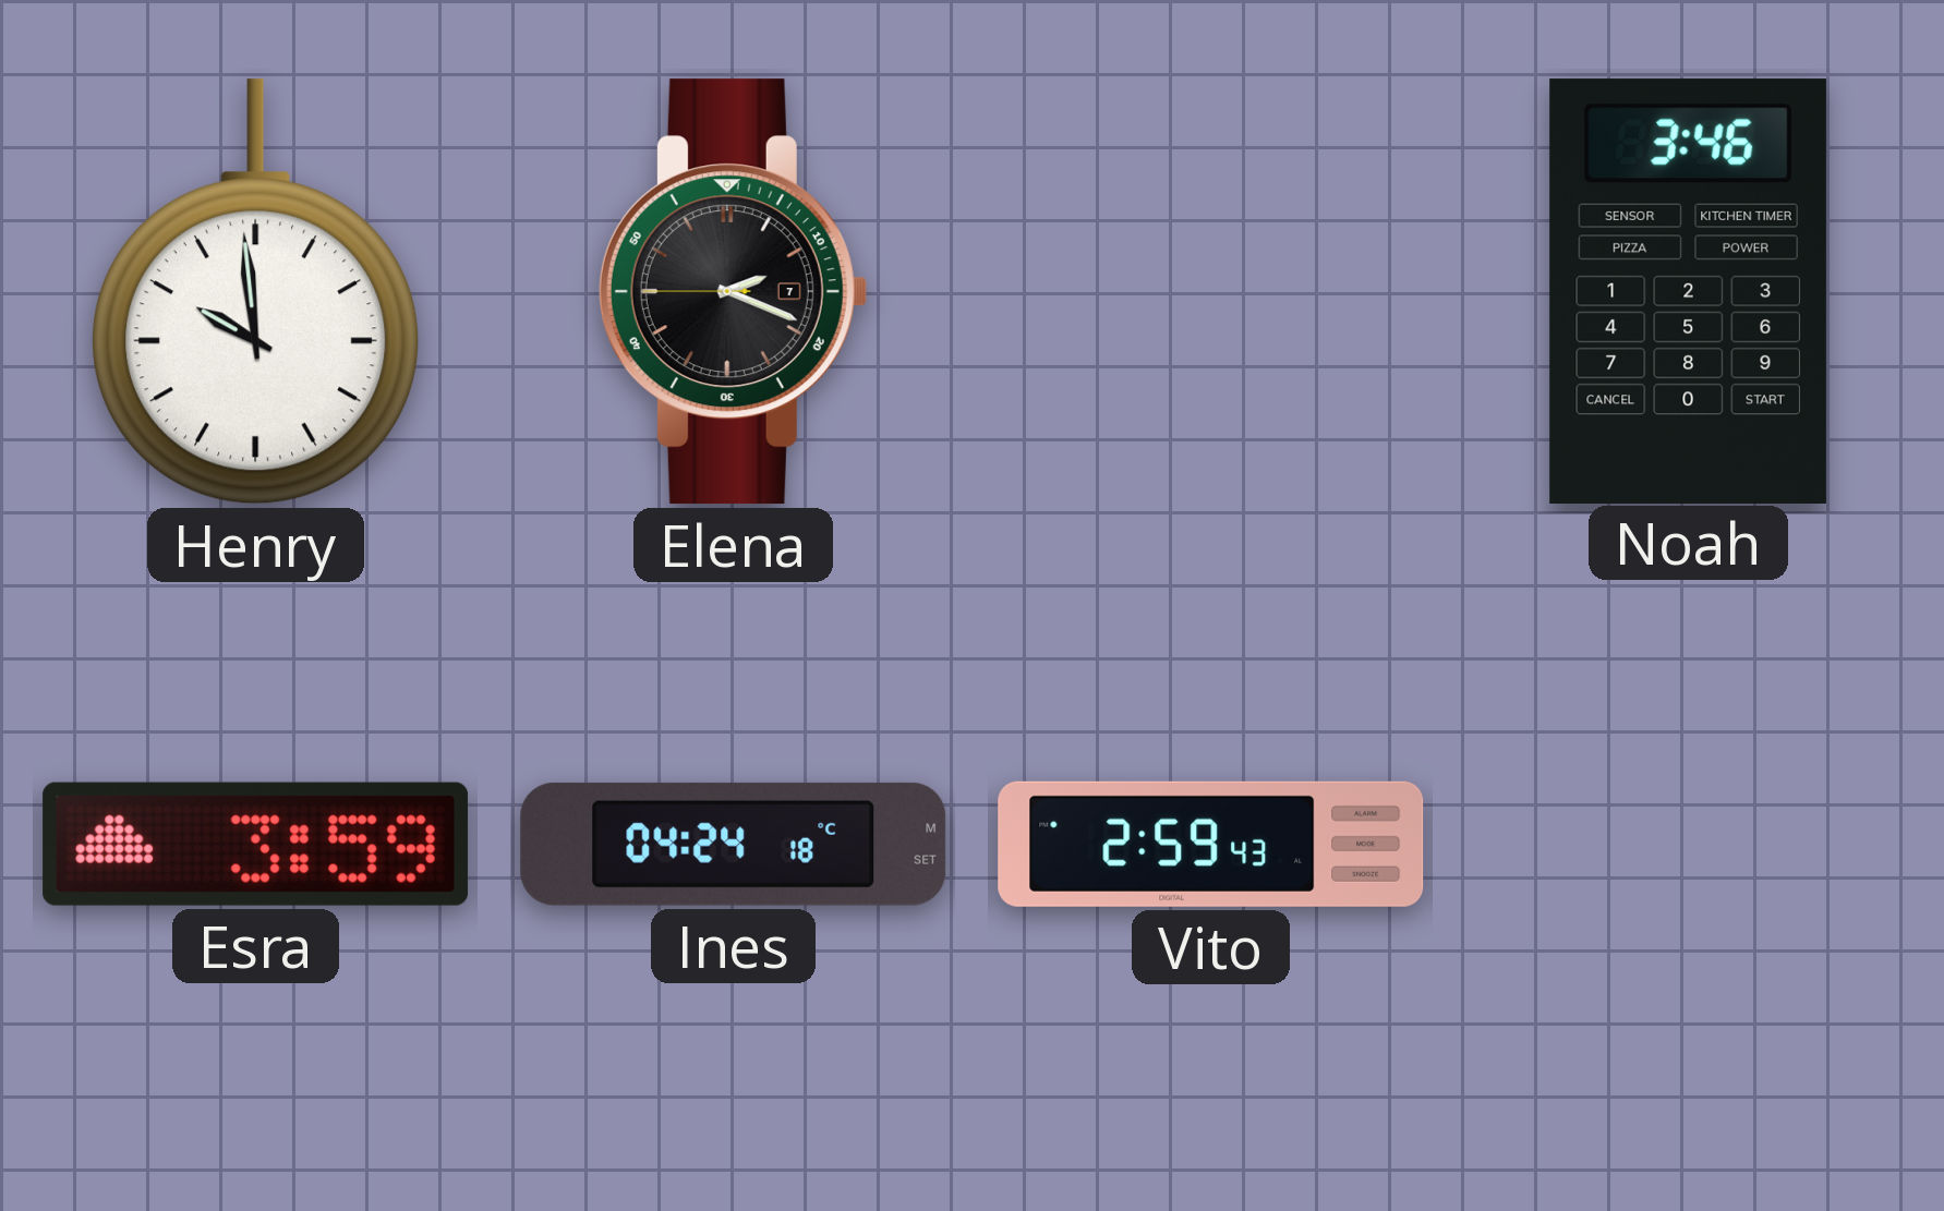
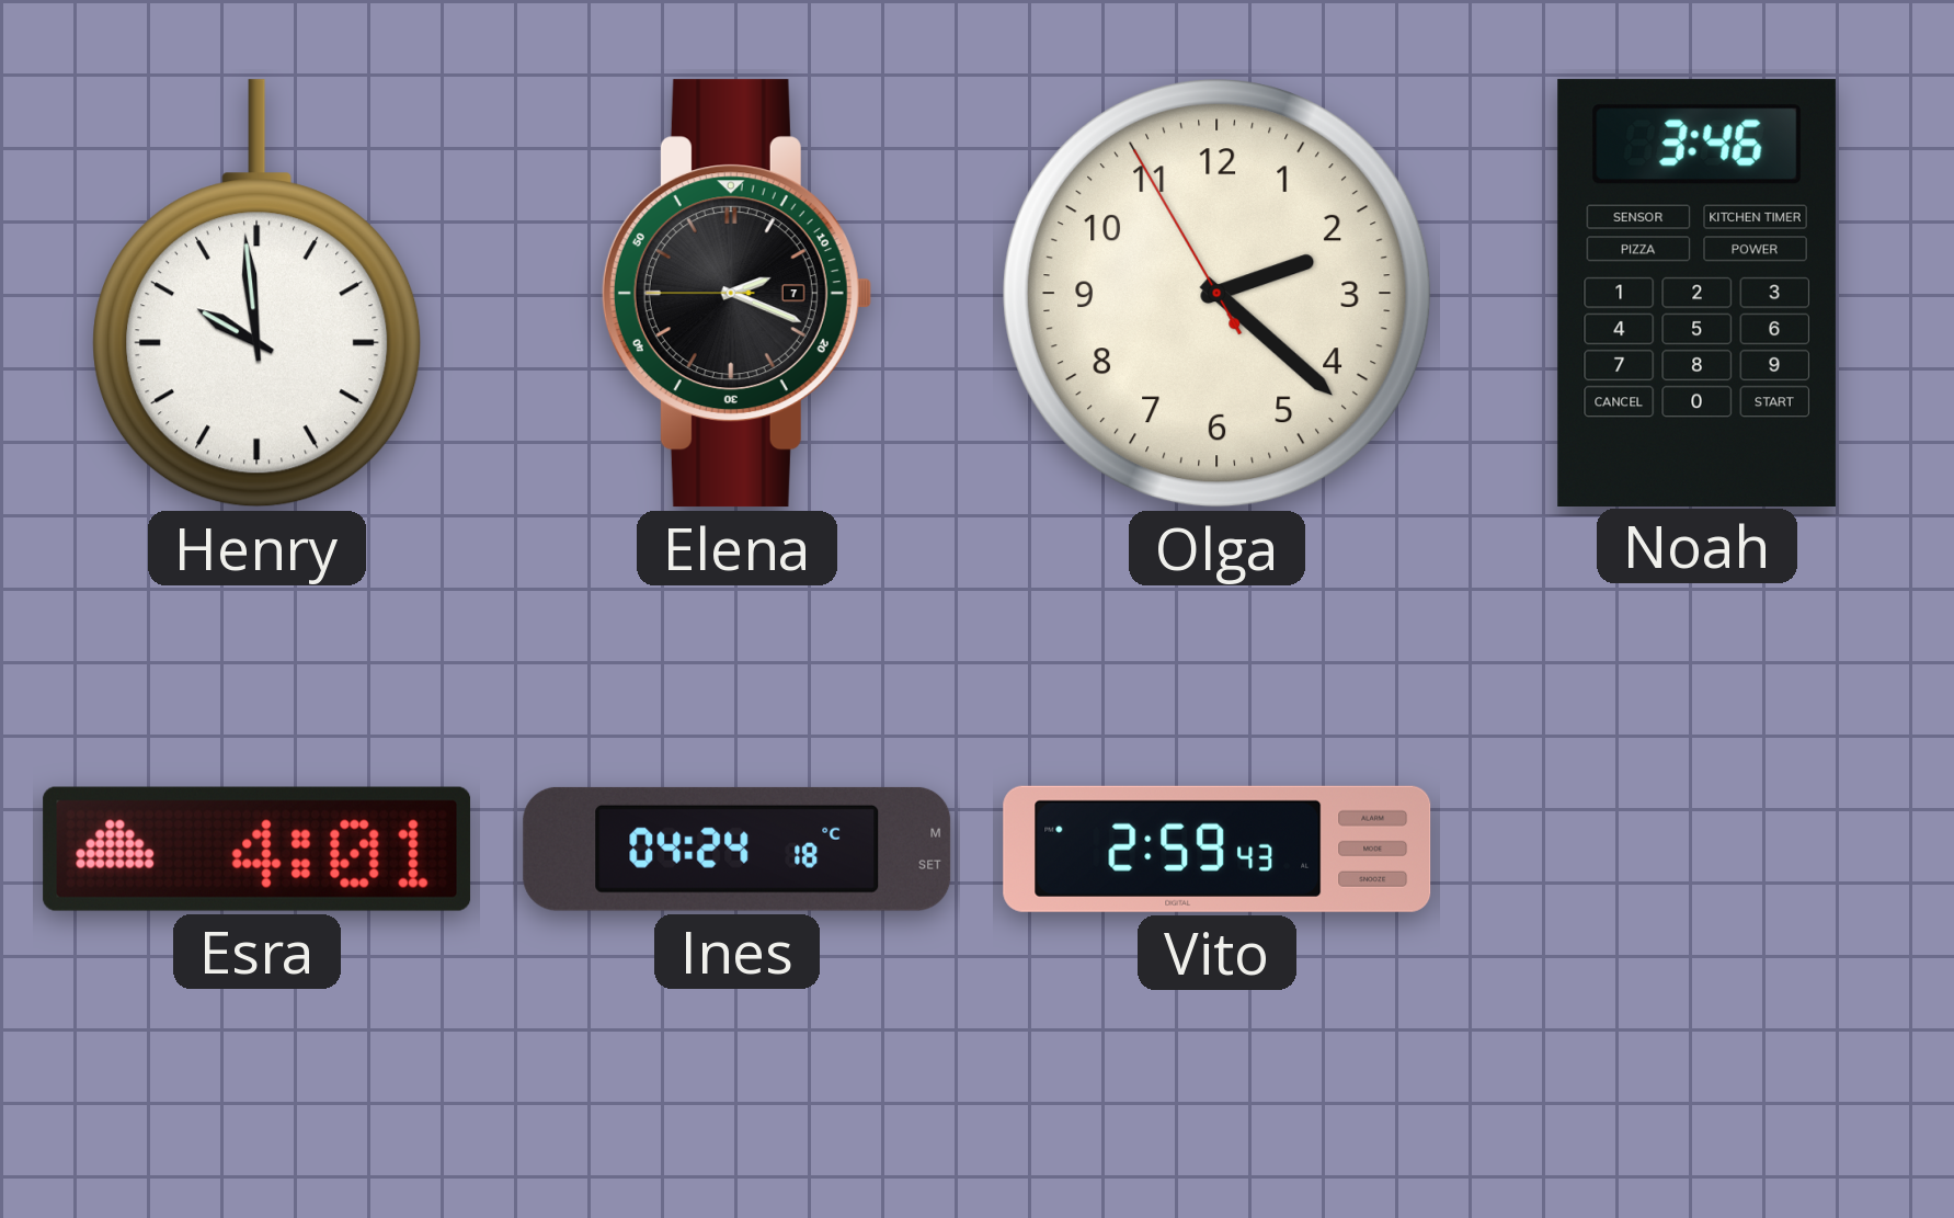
Olga: none -> 2:21
Esra: 3:59 -> 4:01
